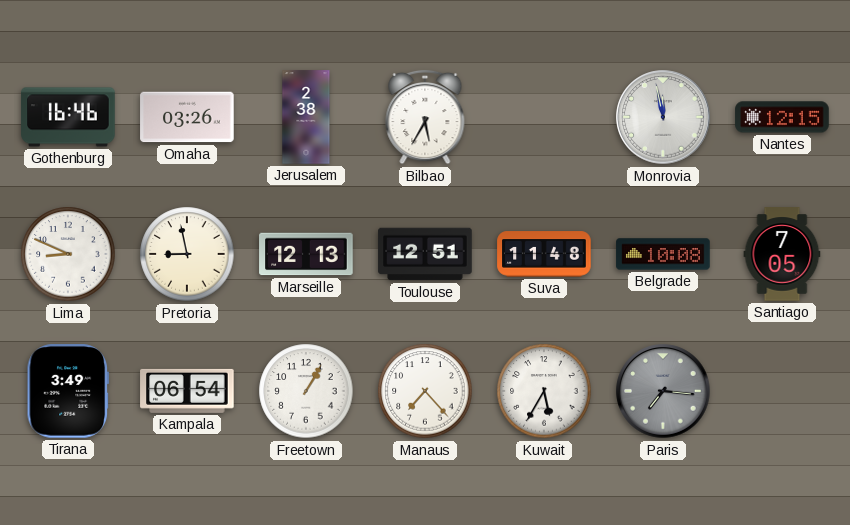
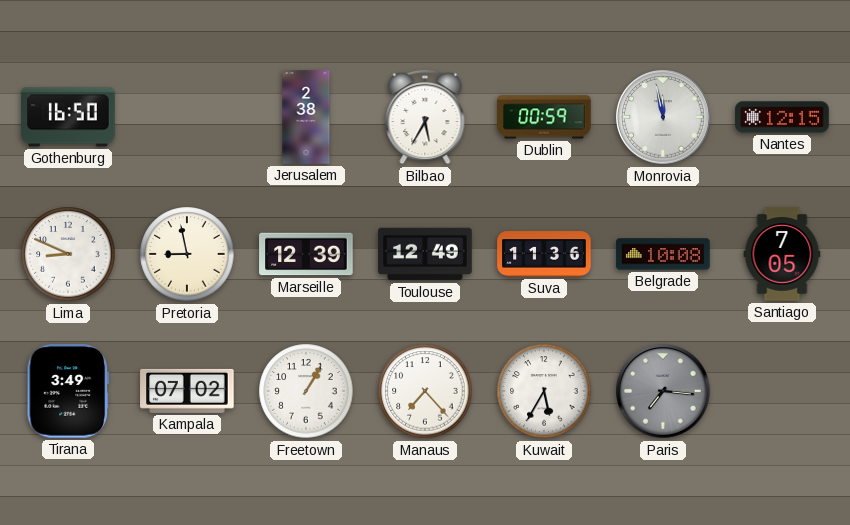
Gothenburg: 16:46 -> 16:50
Omaha: 03:26 -> none
Dublin: none -> 00:59
Marseille: 12:13 -> 12:39
Toulouse: 12:51 -> 12:49
Suva: 11:48 -> 11:36
Kampala: 06:54 -> 07:02
